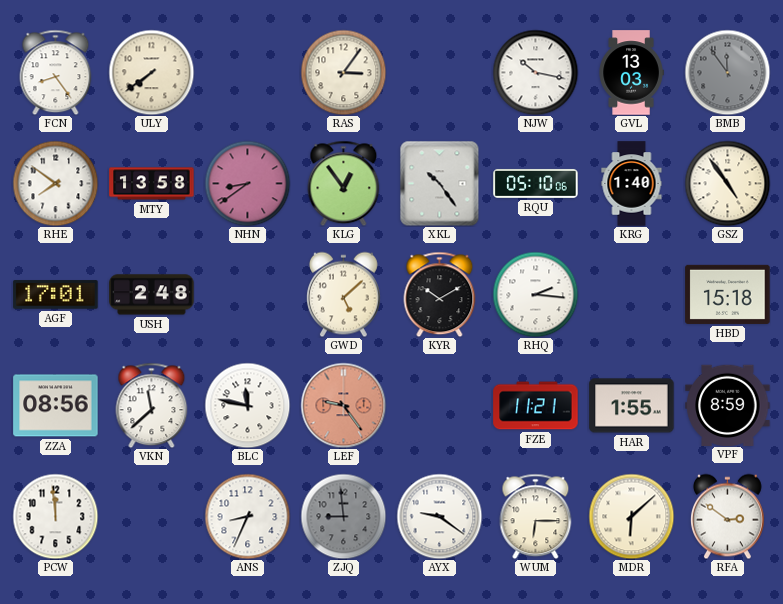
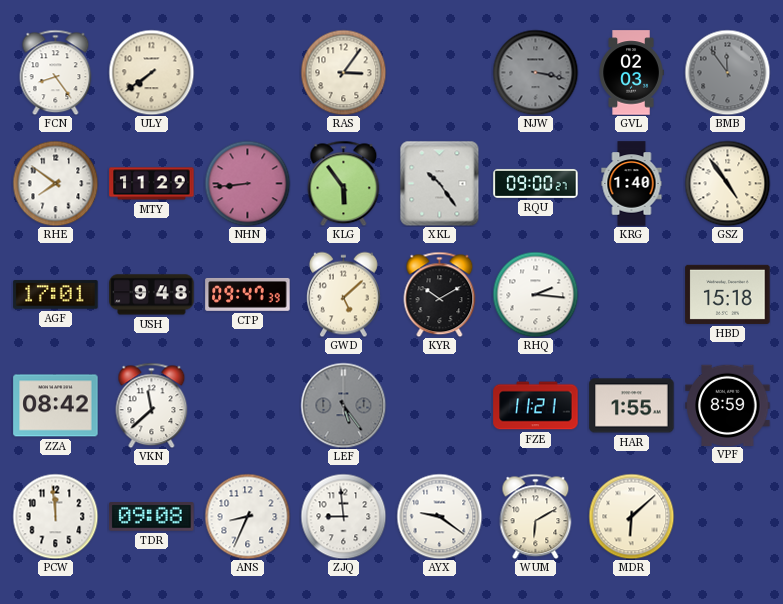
NJW: 10:17 -> 3:17
NJW dial: white -> grey
GVL: 13:03 -> 02:03
MTY: 13:58 -> 11:29
NHN: 8:39 -> 8:44
KLG: 12:54 -> 5:54
RQU: 05:10 -> 09:00
USH: 2:48 -> 9:48
CTP: none -> 09:47
ZZA: 08:56 -> 08:42
BLC: 11:47 -> none
LEF: 9:24 -> 5:24
LEF dial: salmon -> grey
TDR: none -> 09:08
ZJQ dial: grey -> white
WUM: 6:15 -> 6:10
RFA: 2:51 -> none
